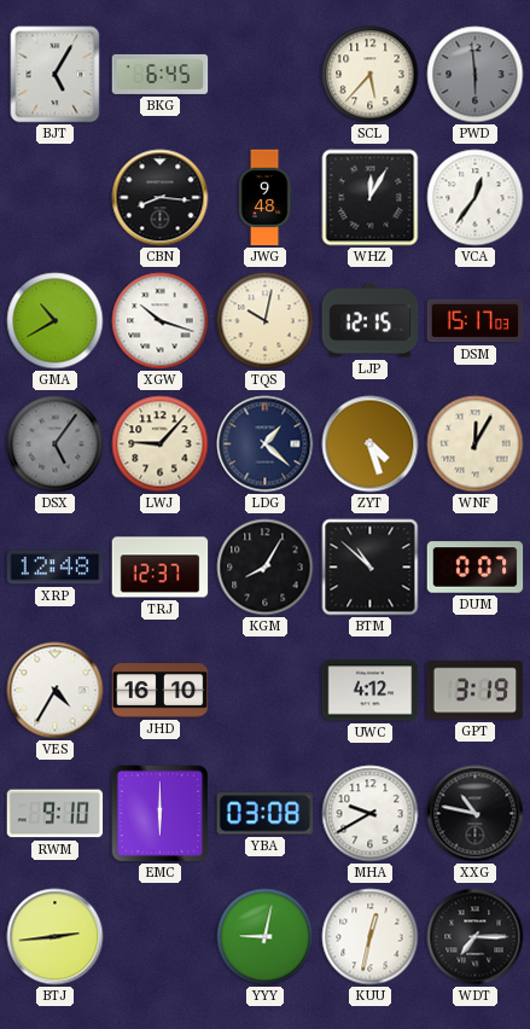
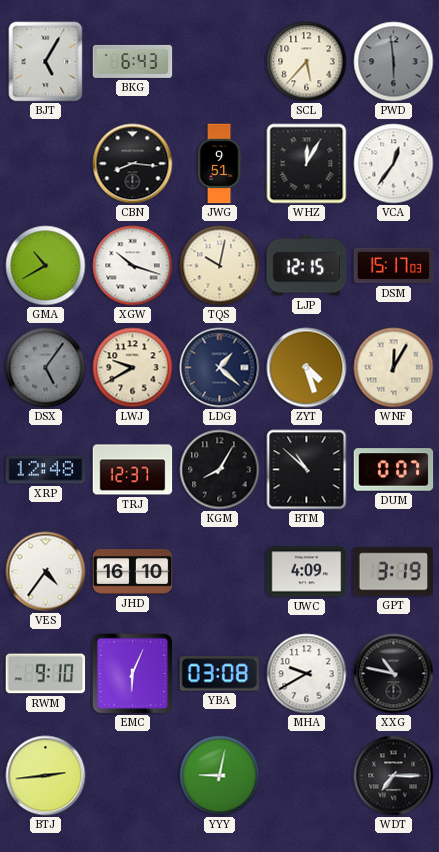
BKG: 6:45 -> 6:43
JWG: 9:48 -> 9:51
LWJ: 9:07 -> 9:40
VES: 4:35 -> 4:36
UWC: 4:12 -> 4:09
EMC: 6:00 -> 6:04
KUU: 12:32 -> none
